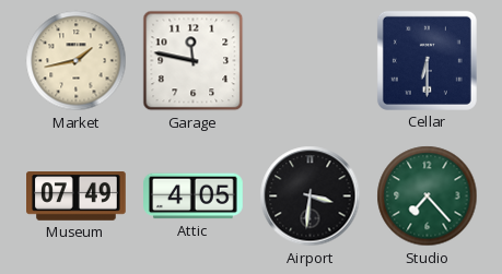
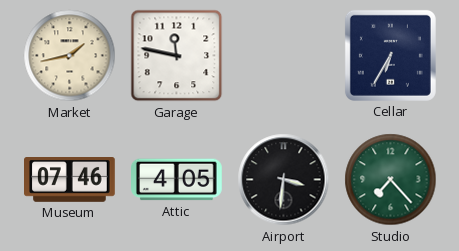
Cellar: 6:30 -> 6:35
Museum: 07:49 -> 07:46
